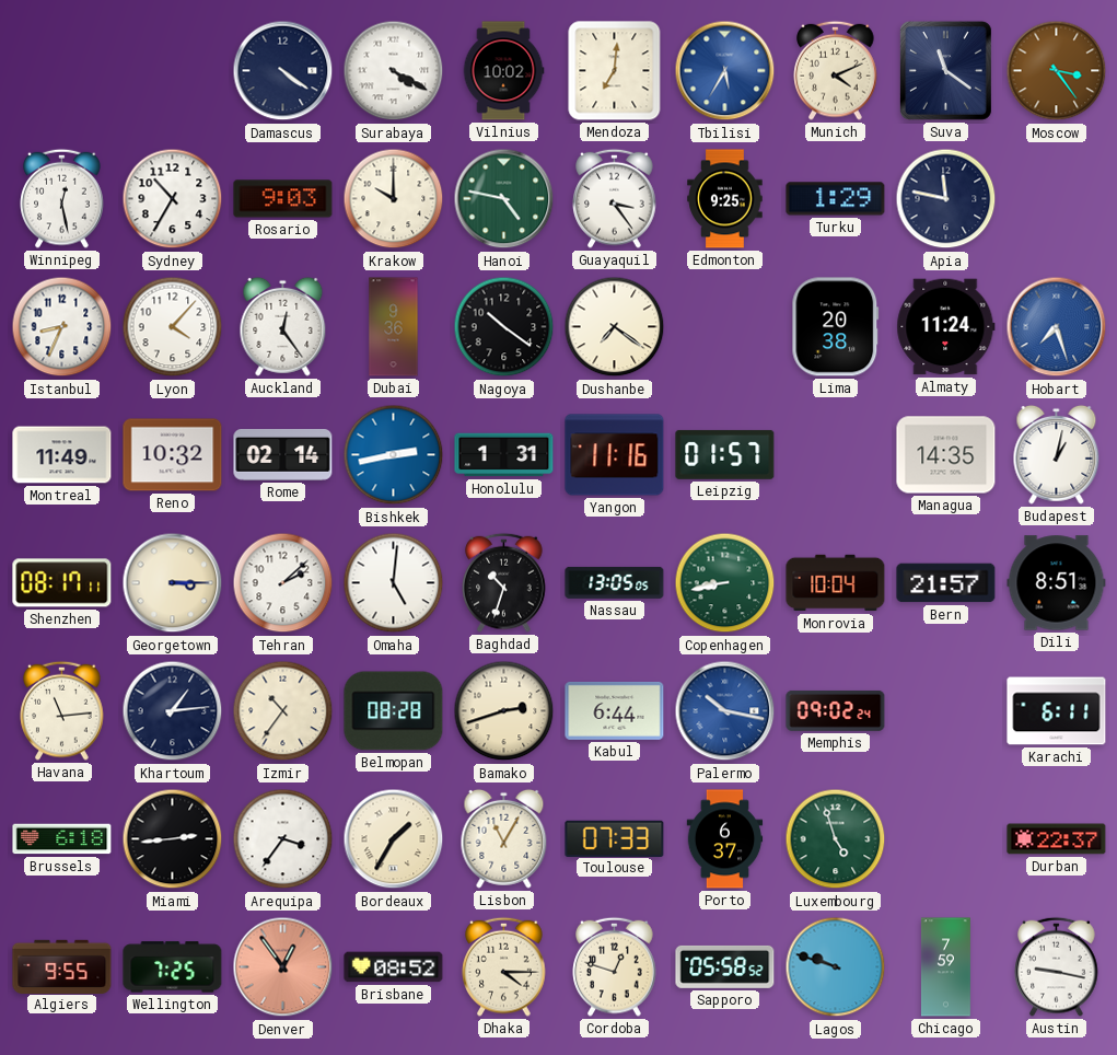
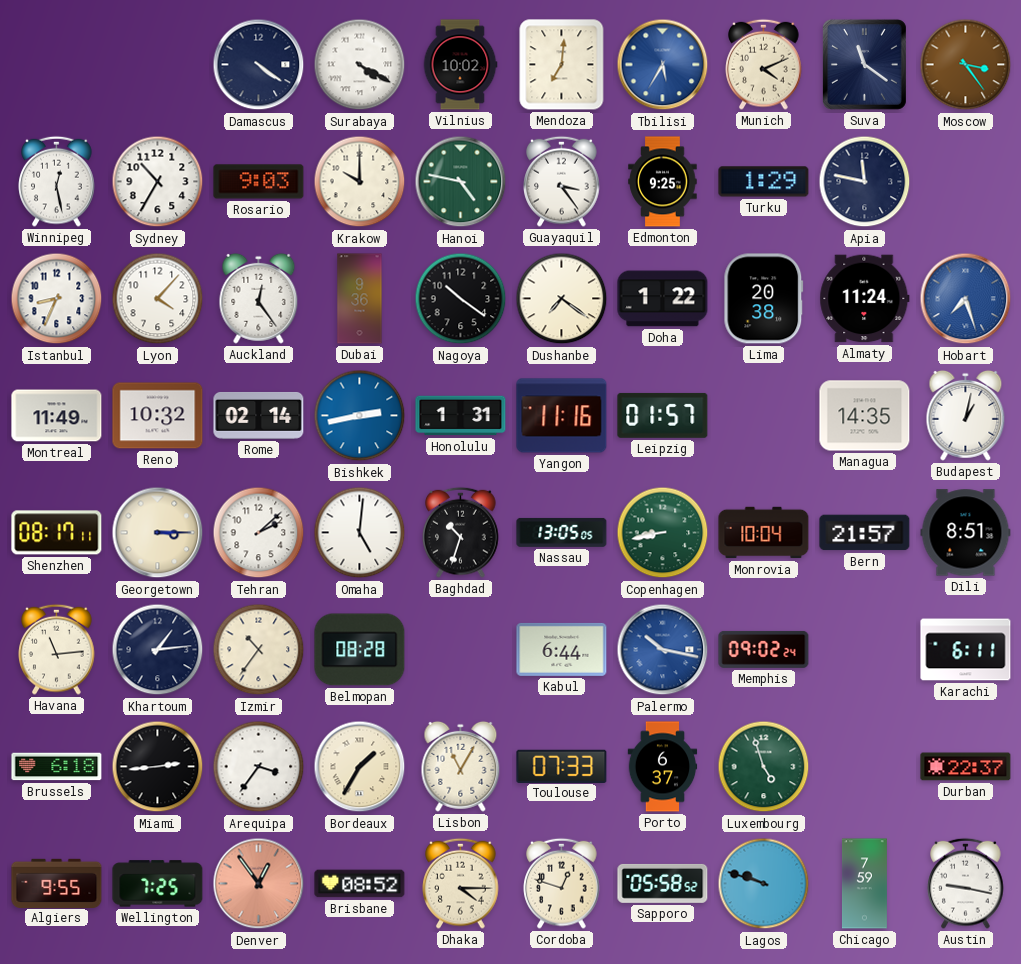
Doha: none -> 1:22
Bamako: 2:42 -> none
